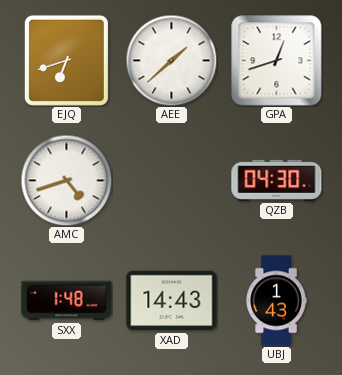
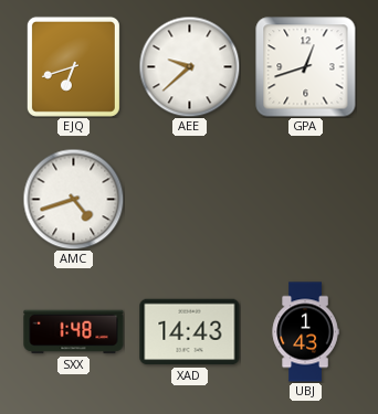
AEE: 1:38 -> 9:38
QZB: 04:30 -> none
